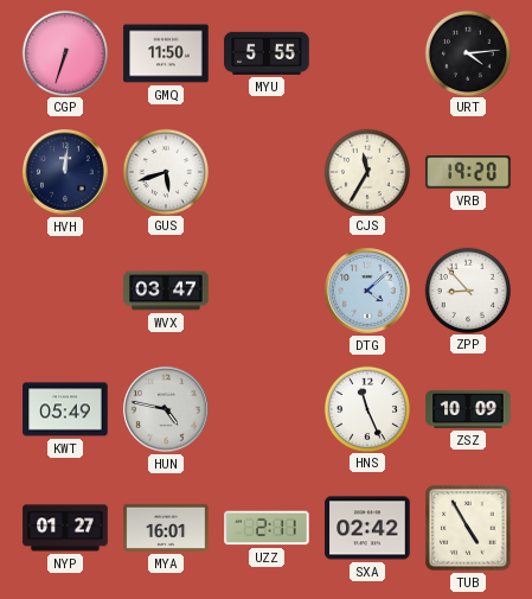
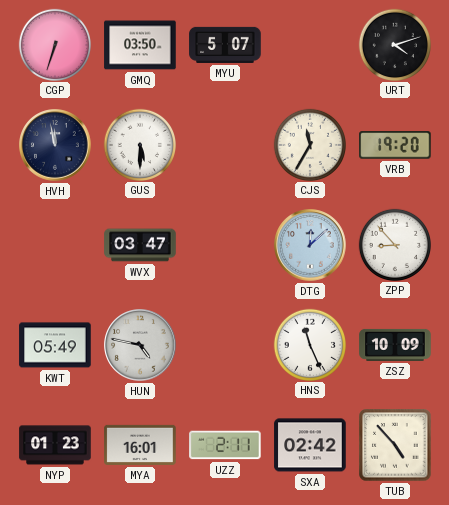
GMQ: 11:50 -> 03:50
MYU: 5:55 -> 5:07
URT: 4:14 -> 4:12
HVH: 12:01 -> 11:58
GUS: 5:42 -> 5:30
DTG: 4:08 -> 12:08
NYP: 01:27 -> 01:23
TUB: 4:55 -> 4:53
